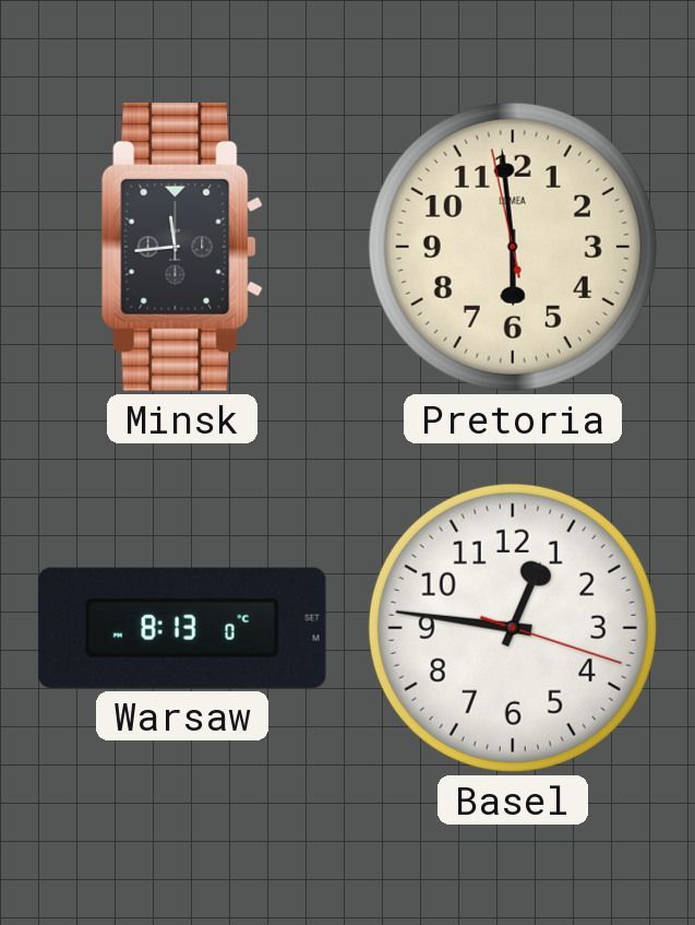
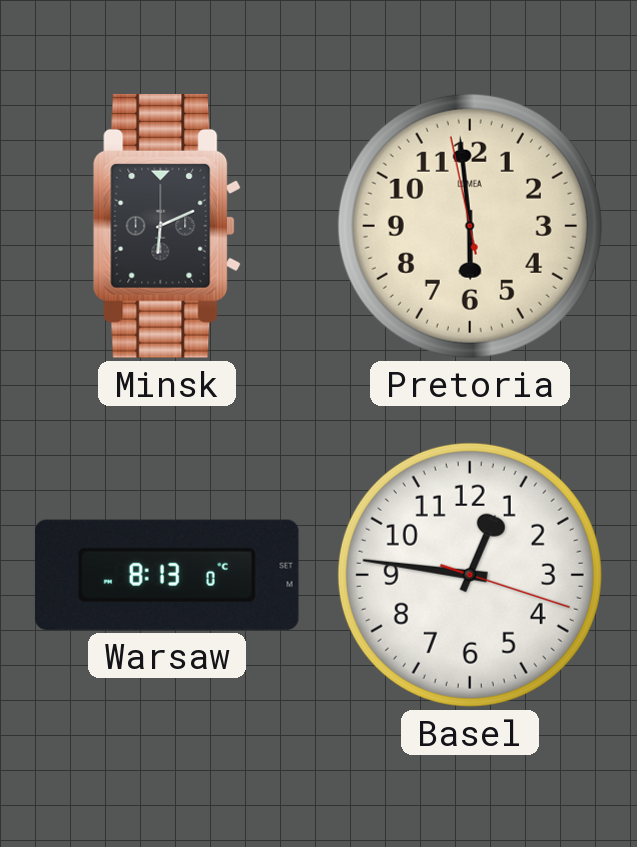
Minsk: 11:44 -> 6:11
